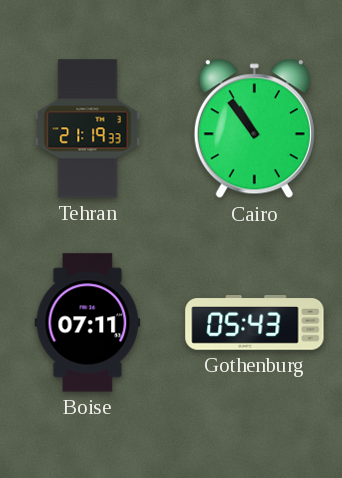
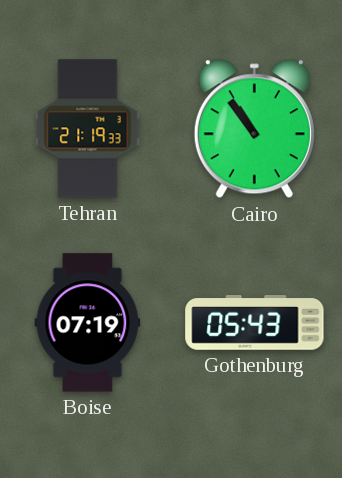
Boise: 07:11 -> 07:19
